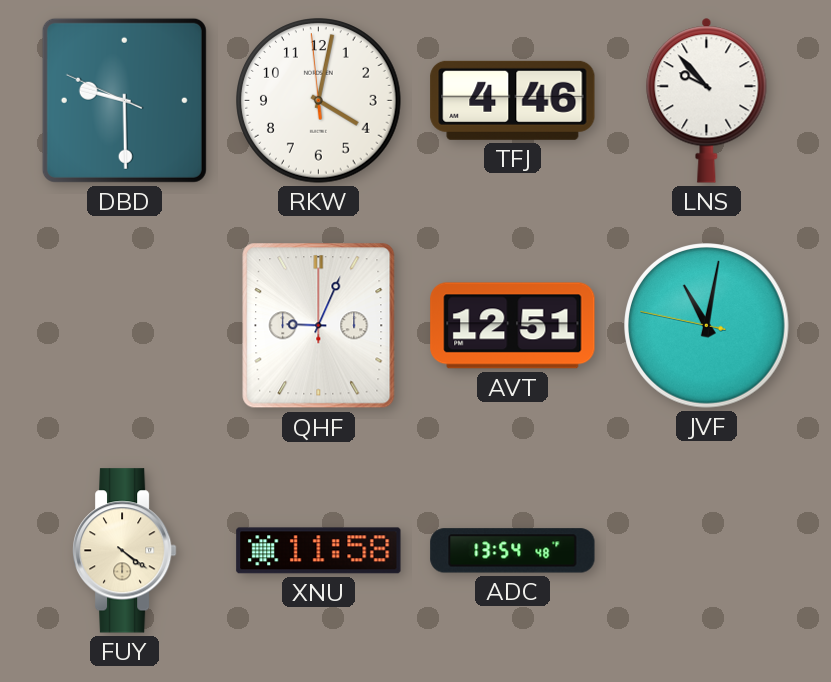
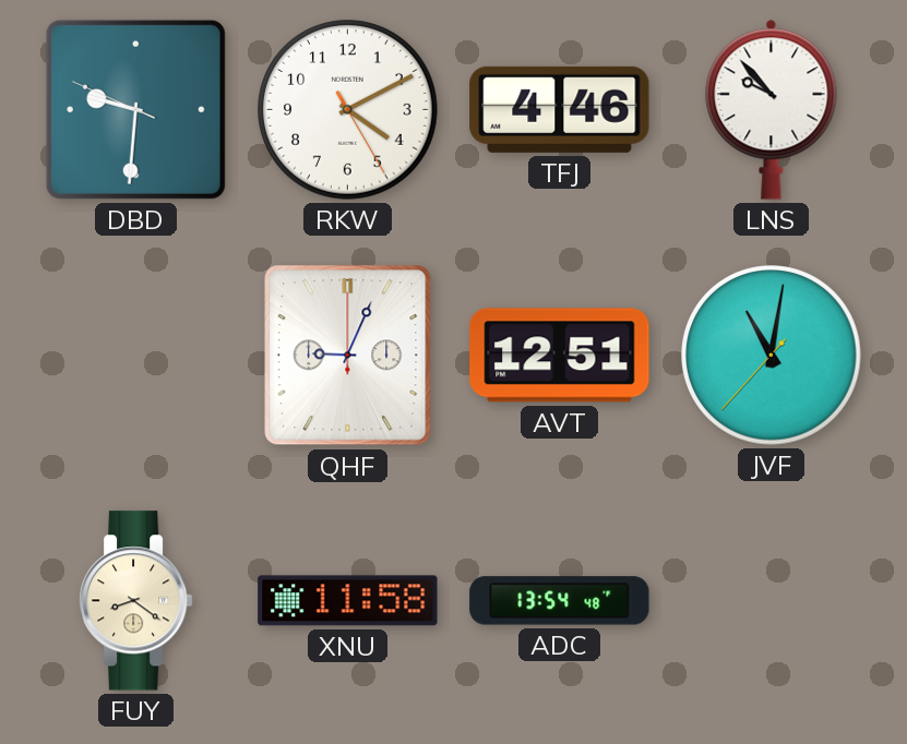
DBD: 9:29 -> 9:30
RKW: 4:01 -> 4:10
JVF: 11:01:47 -> 11:01:37
FUY: 4:21 -> 8:21
